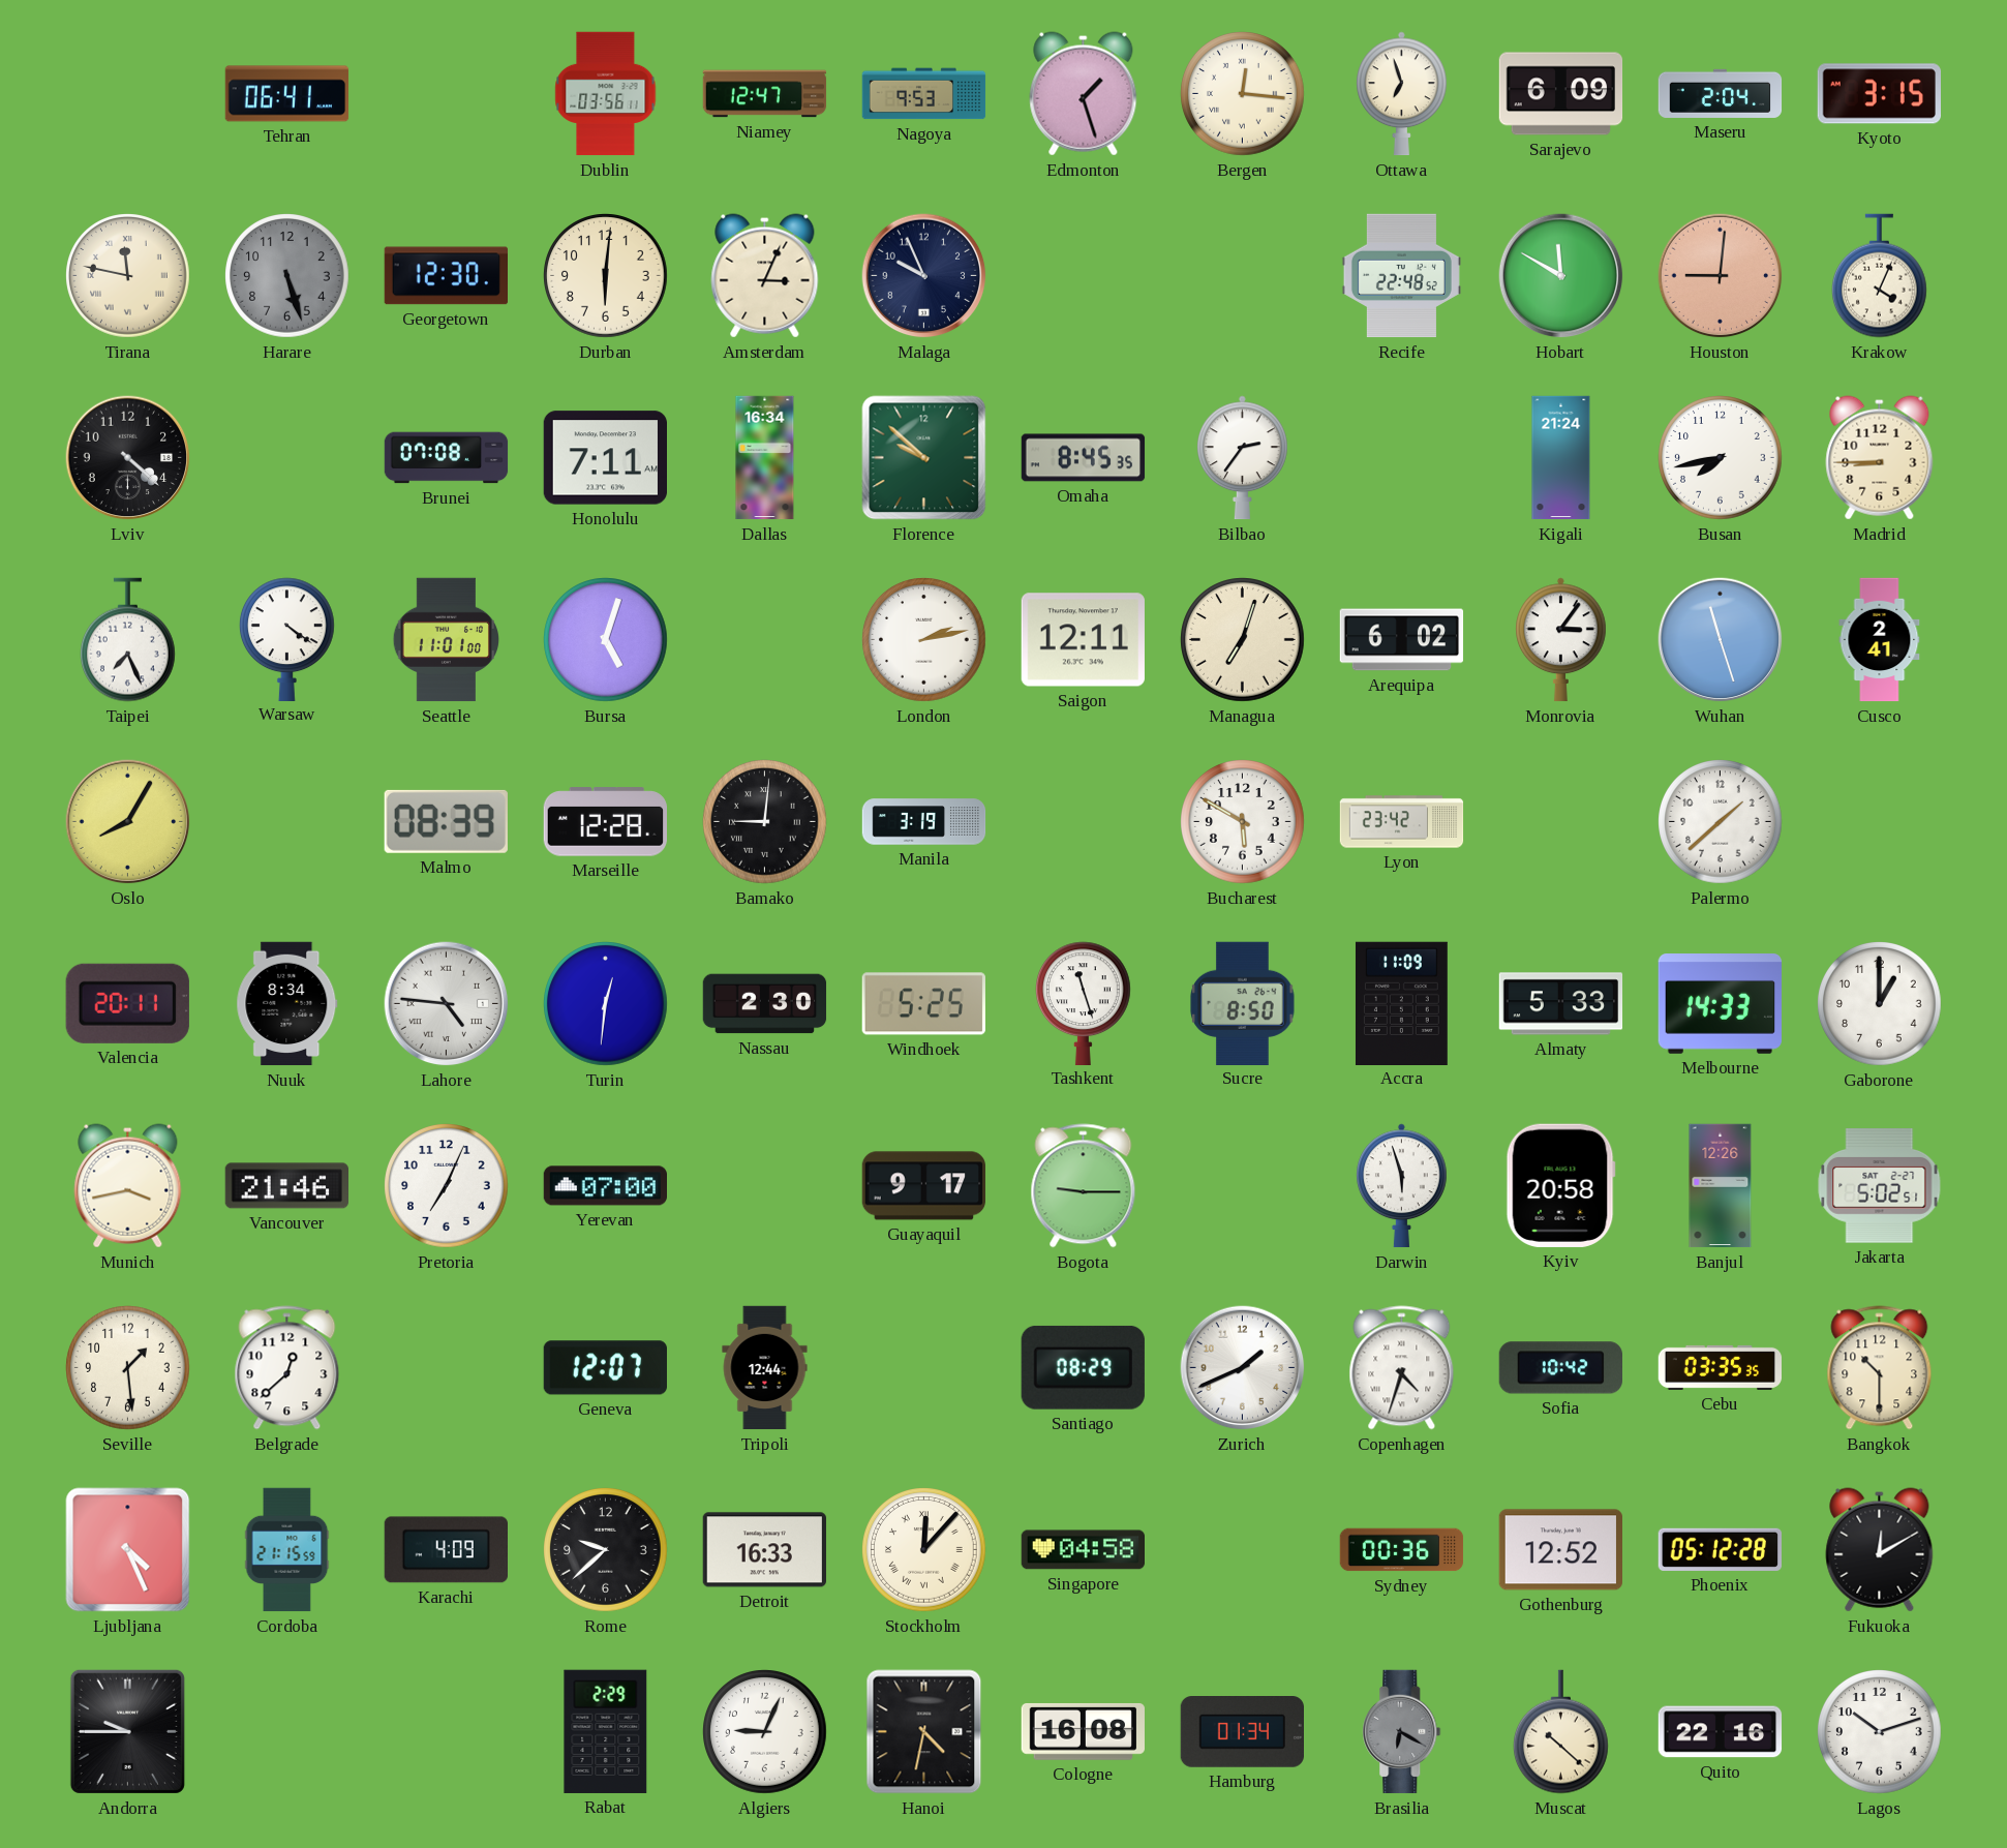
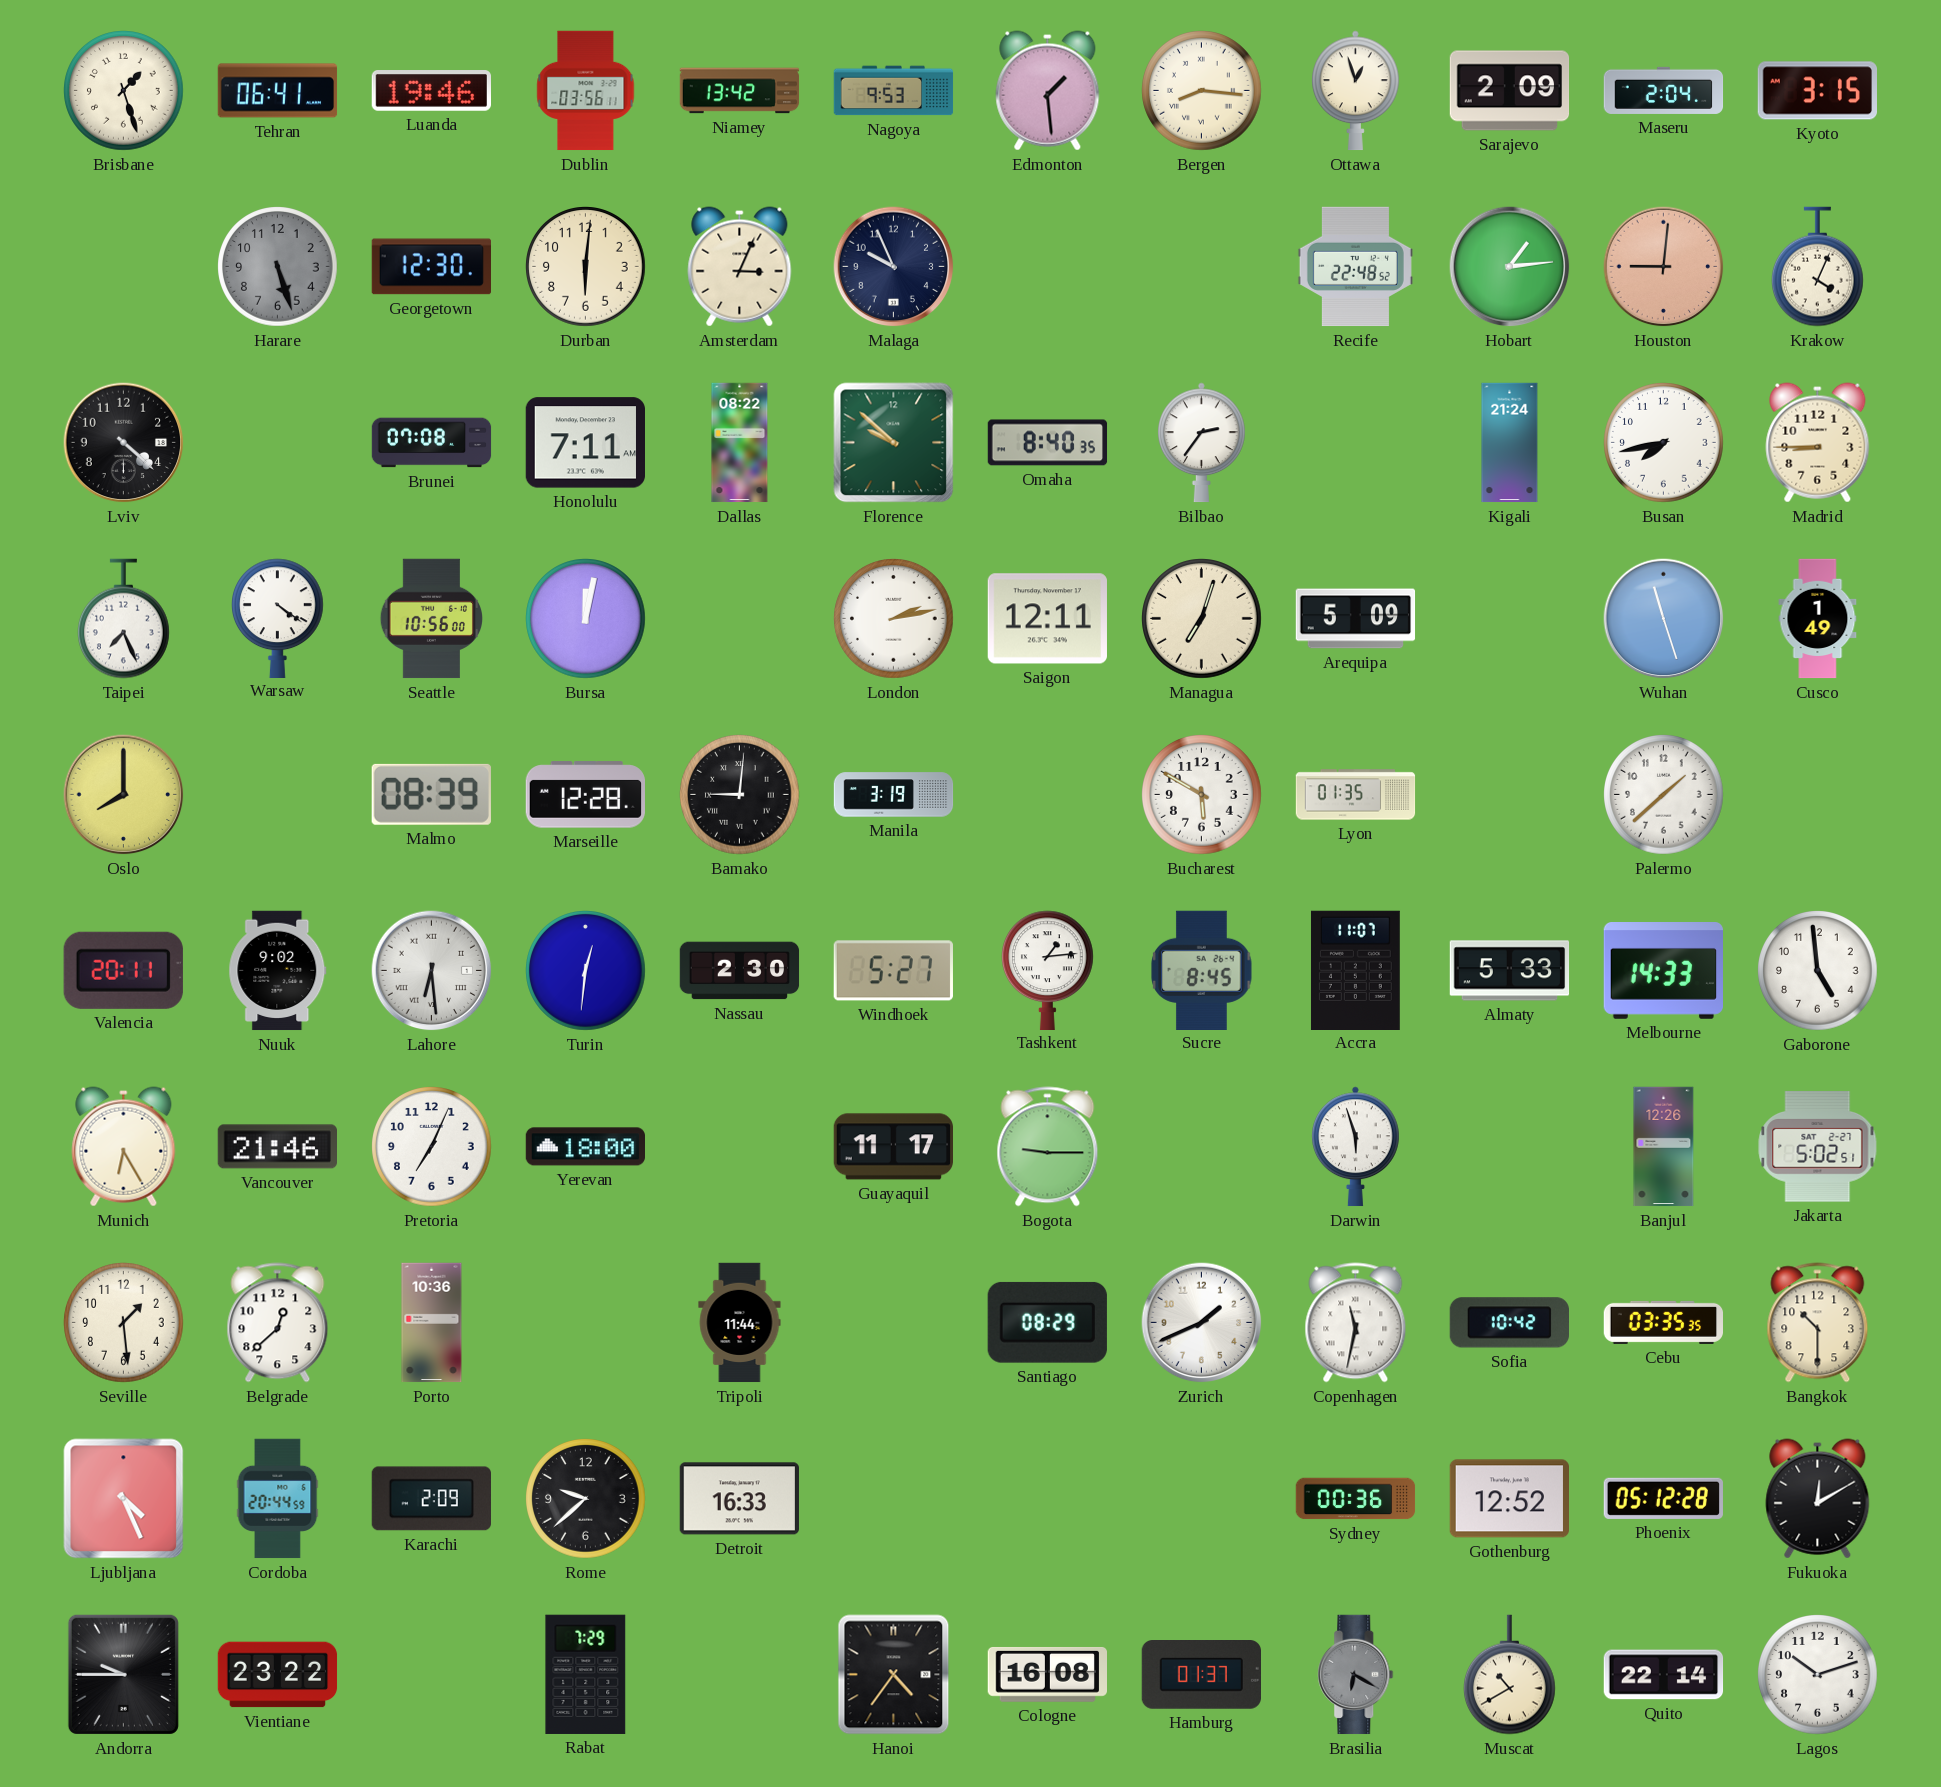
Brisbane: none -> 1:27
Luanda: none -> 19:46
Niamey: 12:47 -> 13:42
Edmonton: 1:27 -> 1:29
Bergen: 12:16 -> 8:16
Ottawa: 6:57 -> 12:57
Sarajevo: 6:09 -> 2:09
Tirana: 11:47 -> none
Hobart: 11:50 -> 1:14
Dallas: 16:34 -> 08:22
Omaha: 8:45 -> 8:40
Seattle: 11:01 -> 10:56
Bursa: 5:03 -> 12:02
Arequipa: 6:02 -> 5:09
Monrovia: 3:06 -> none
Cusco: 2:41 -> 1:49
Oslo: 8:05 -> 8:00
Lyon: 23:42 -> 01:35
Nuuk: 8:34 -> 9:02
Lahore: 4:46 -> 6:29
Windhoek: 5:25 -> 5:27
Tashkent: 11:27 -> 1:14
Sucre: 8:50 -> 8:45
Accra: 11:09 -> 11:07
Gaborone: 1:00 -> 4:59
Munich: 3:43 -> 6:25
Yerevan: 07:00 -> 18:00
Guayaquil: 9:17 -> 11:17
Kyiv: 20:58 -> none
Porto: none -> 10:36
Geneva: 12:07 -> none
Tripoli: 12:44 -> 11:44
Copenhagen: 4:33 -> 11:32
Cordoba: 21:15 -> 20:44
Karachi: 4:09 -> 2:09
Stockholm: 12:07 -> none
Singapore: 04:58 -> none
Vientiane: none -> 23:22
Rabat: 2:29 -> 7:29
Algiers: 9:04 -> none
Hanoi: 4:32 -> 4:36
Hamburg: 01:34 -> 01:37
Muscat: 10:22 -> 10:40
Quito: 22:16 -> 22:14
